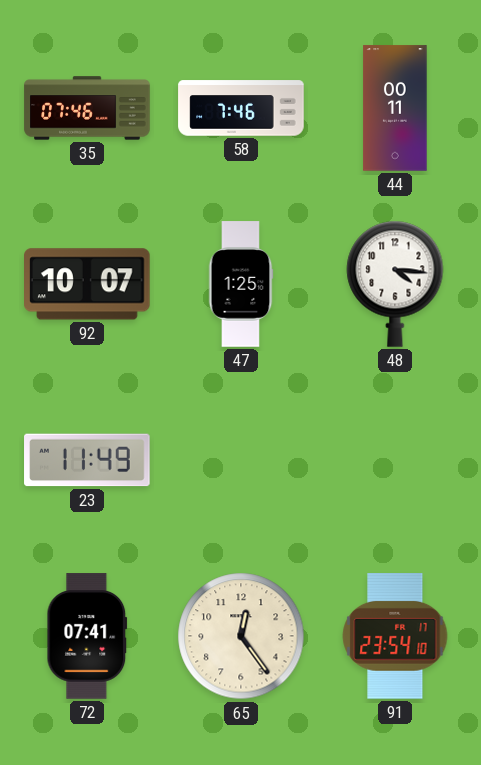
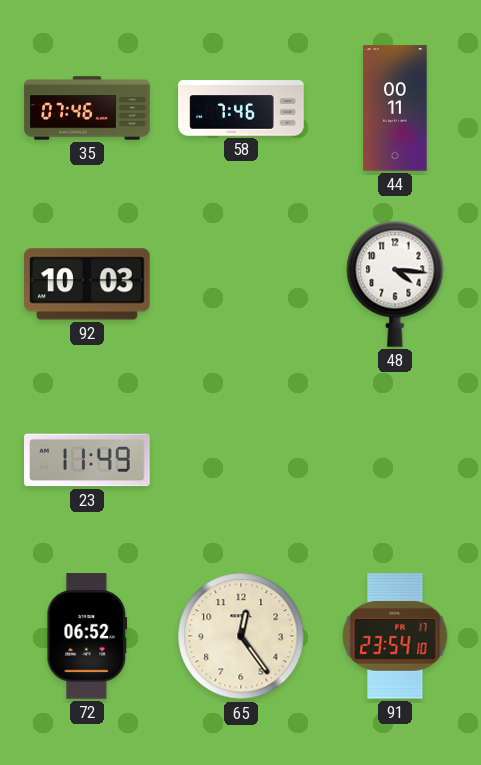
92: 10:07 -> 10:03
47: 1:25 -> none
72: 07:41 -> 06:52
